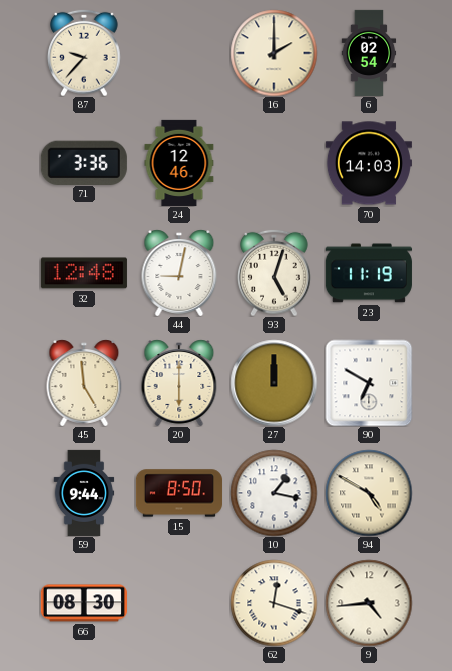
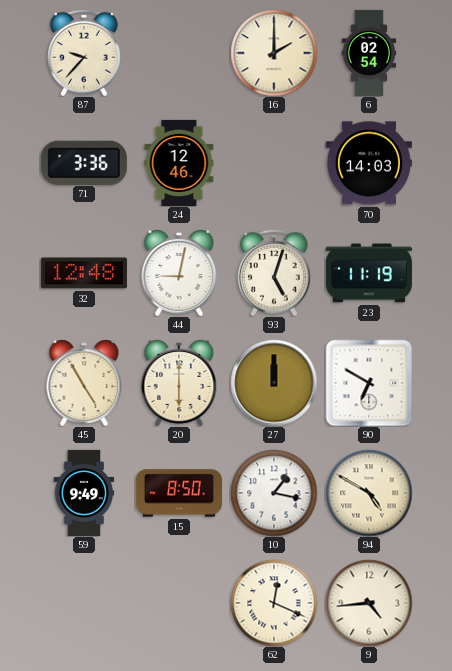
45: 4:59 -> 4:55
59: 9:44 -> 9:49
66: 08:30 -> none
62: 12:18 -> 12:19
